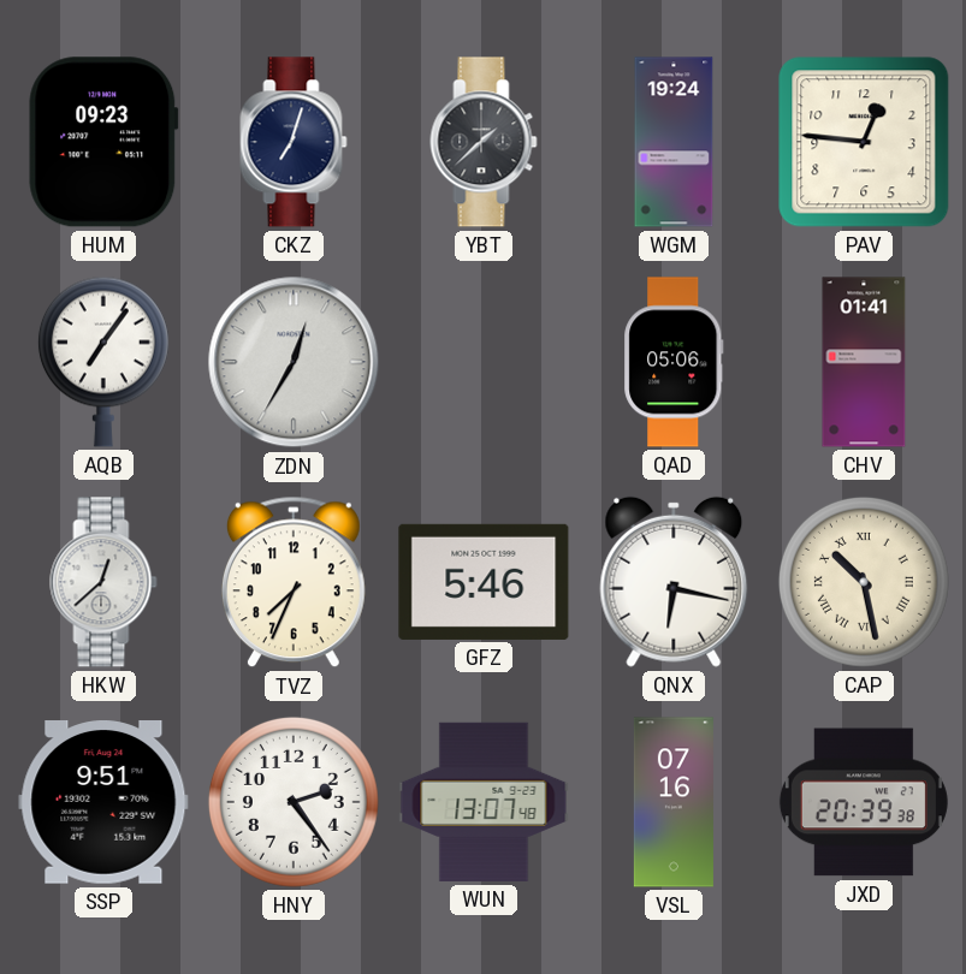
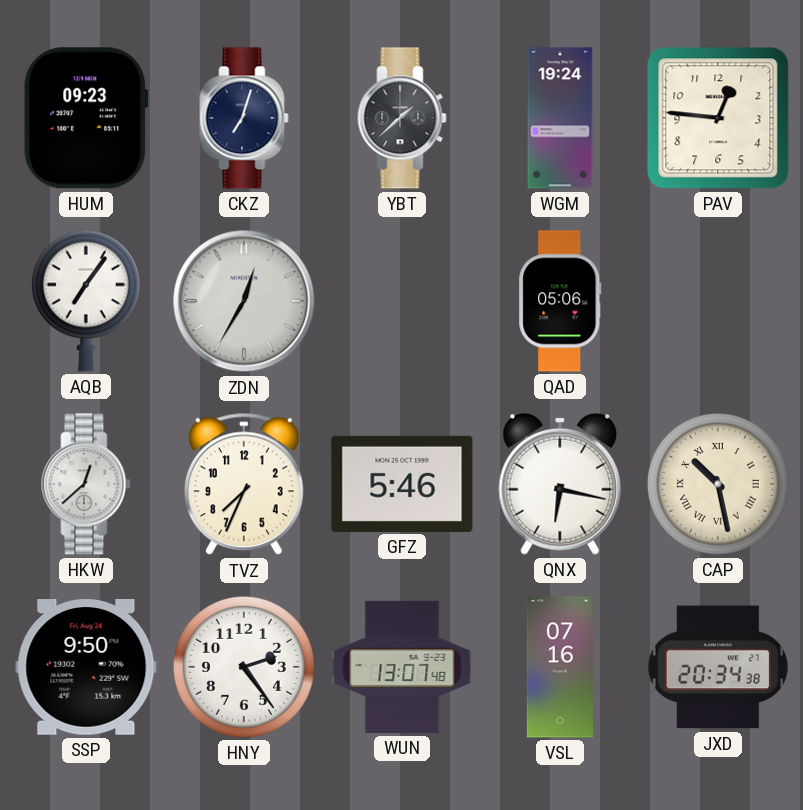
CHV: 01:41 -> none
SSP: 9:51 -> 9:50
JXD: 20:39 -> 20:34
